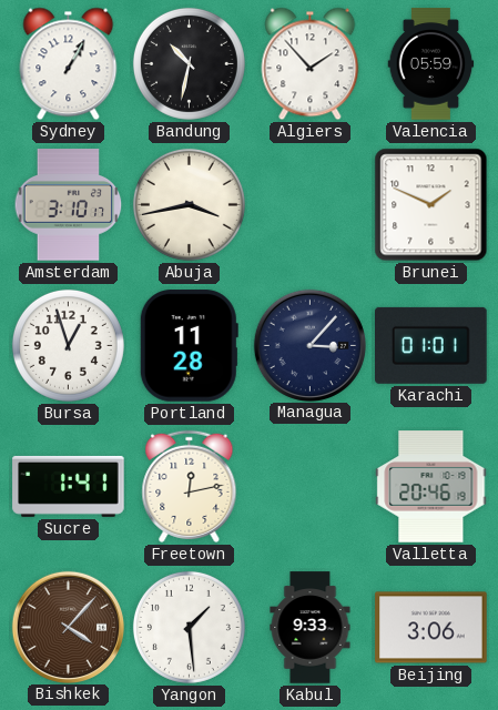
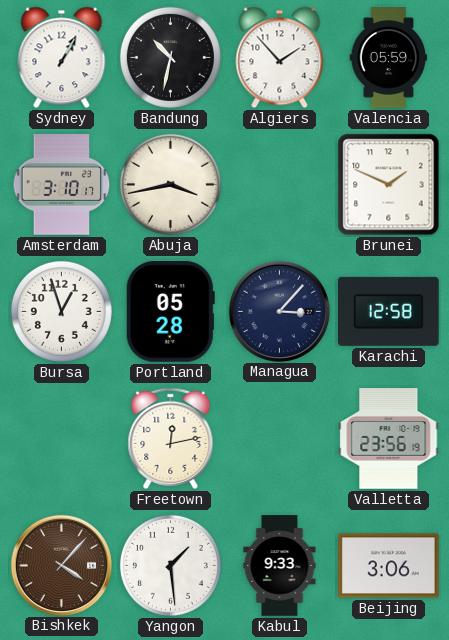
Portland: 11:28 -> 05:28
Karachi: 01:01 -> 12:58
Sucre: 1:41 -> none
Valletta: 20:46 -> 23:56
